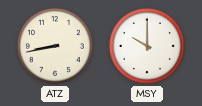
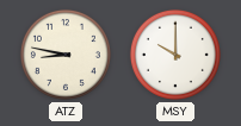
ATZ: 8:43 -> 8:47
